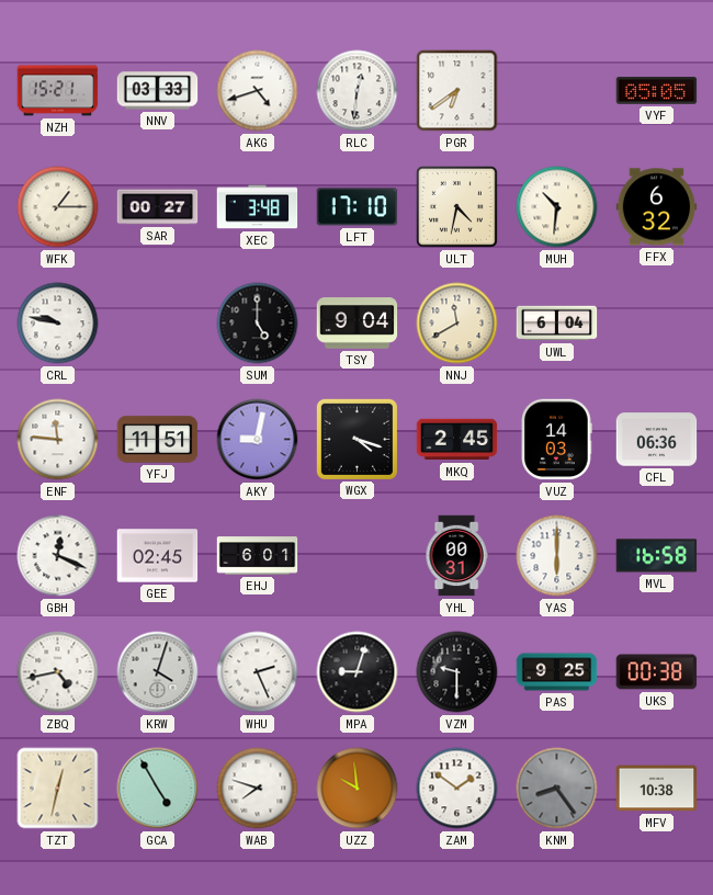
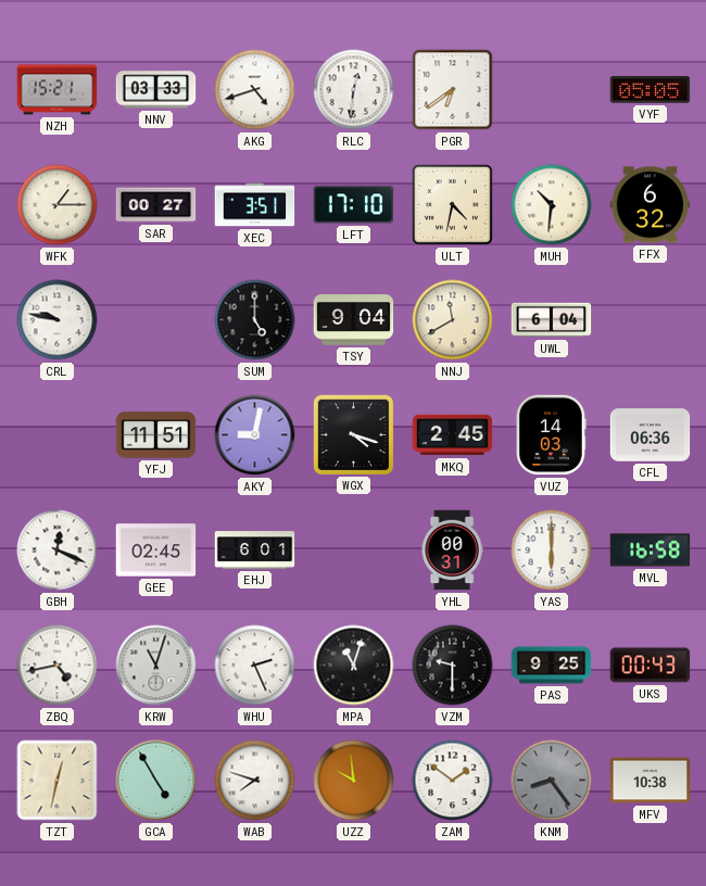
XEC: 3:48 -> 3:51
ENF: 11:46 -> none
KRW: 4:03 -> 11:03
MPA: 9:03 -> 11:03
UKS: 00:38 -> 00:43
